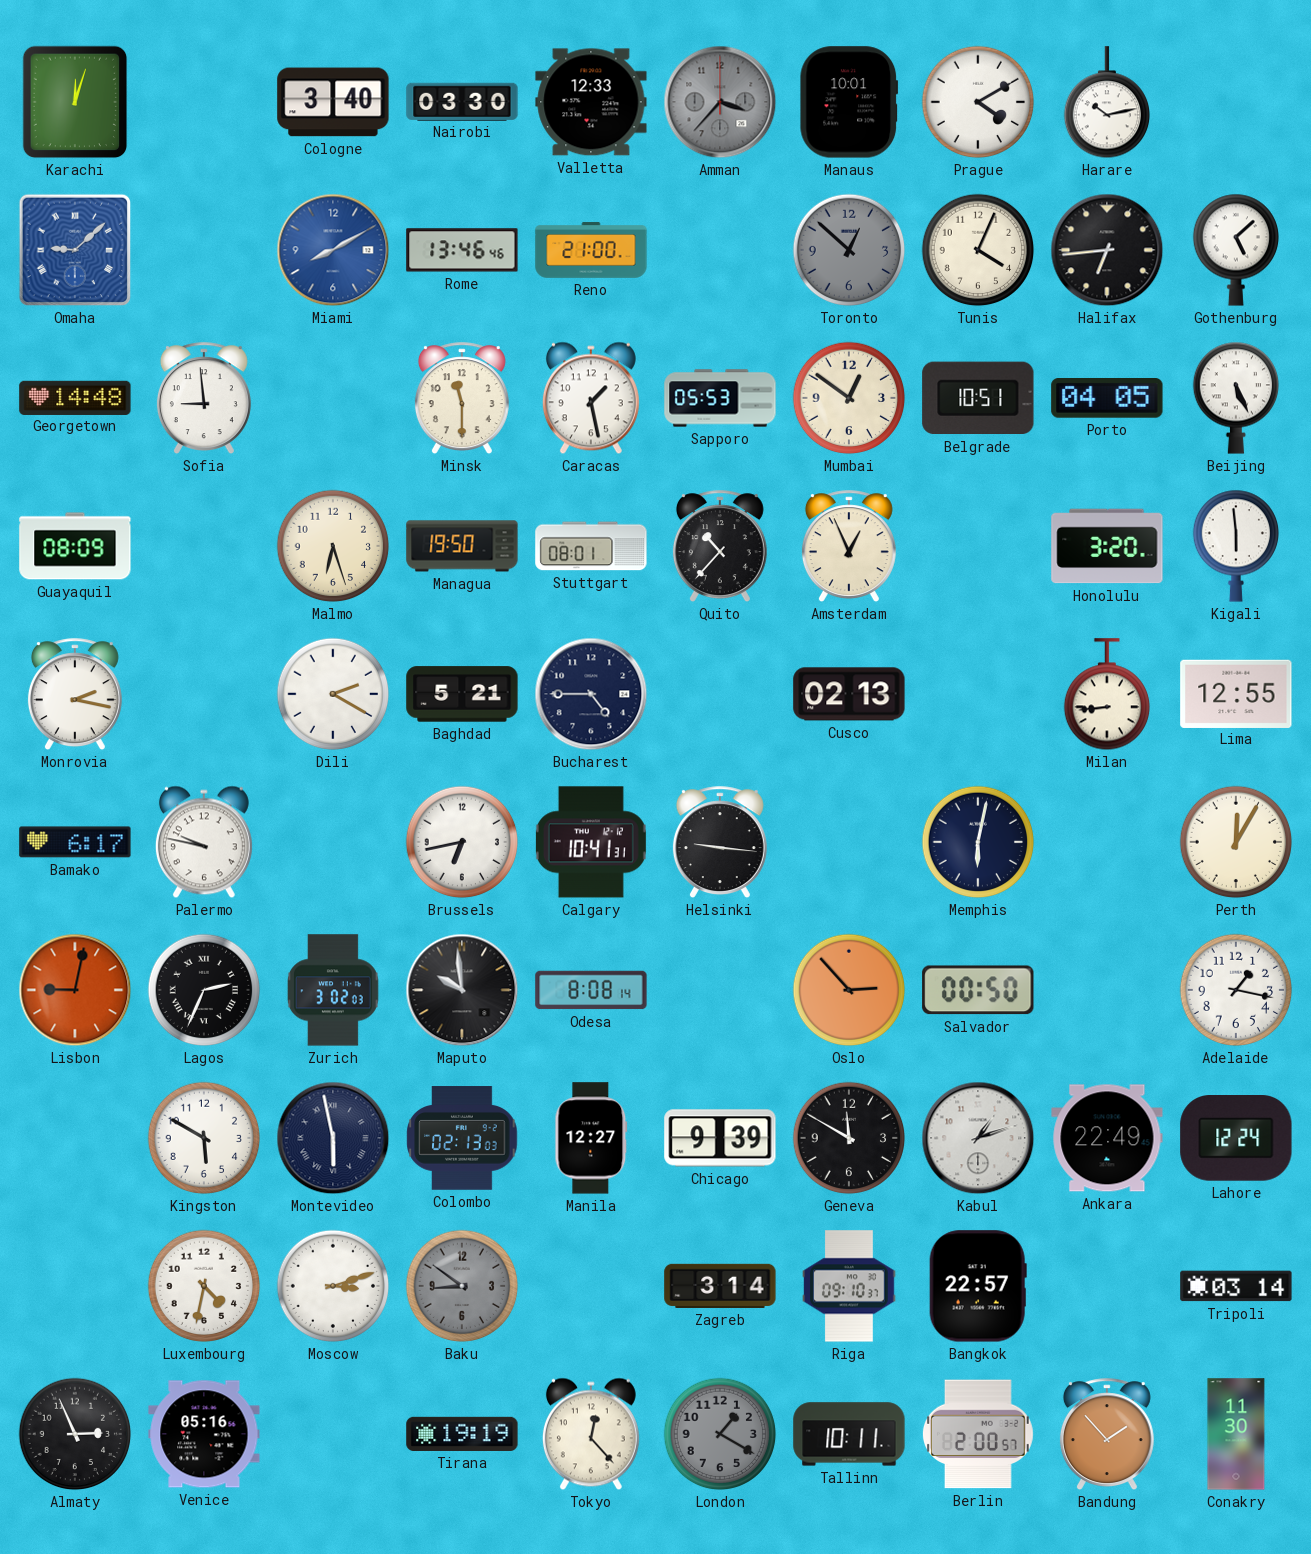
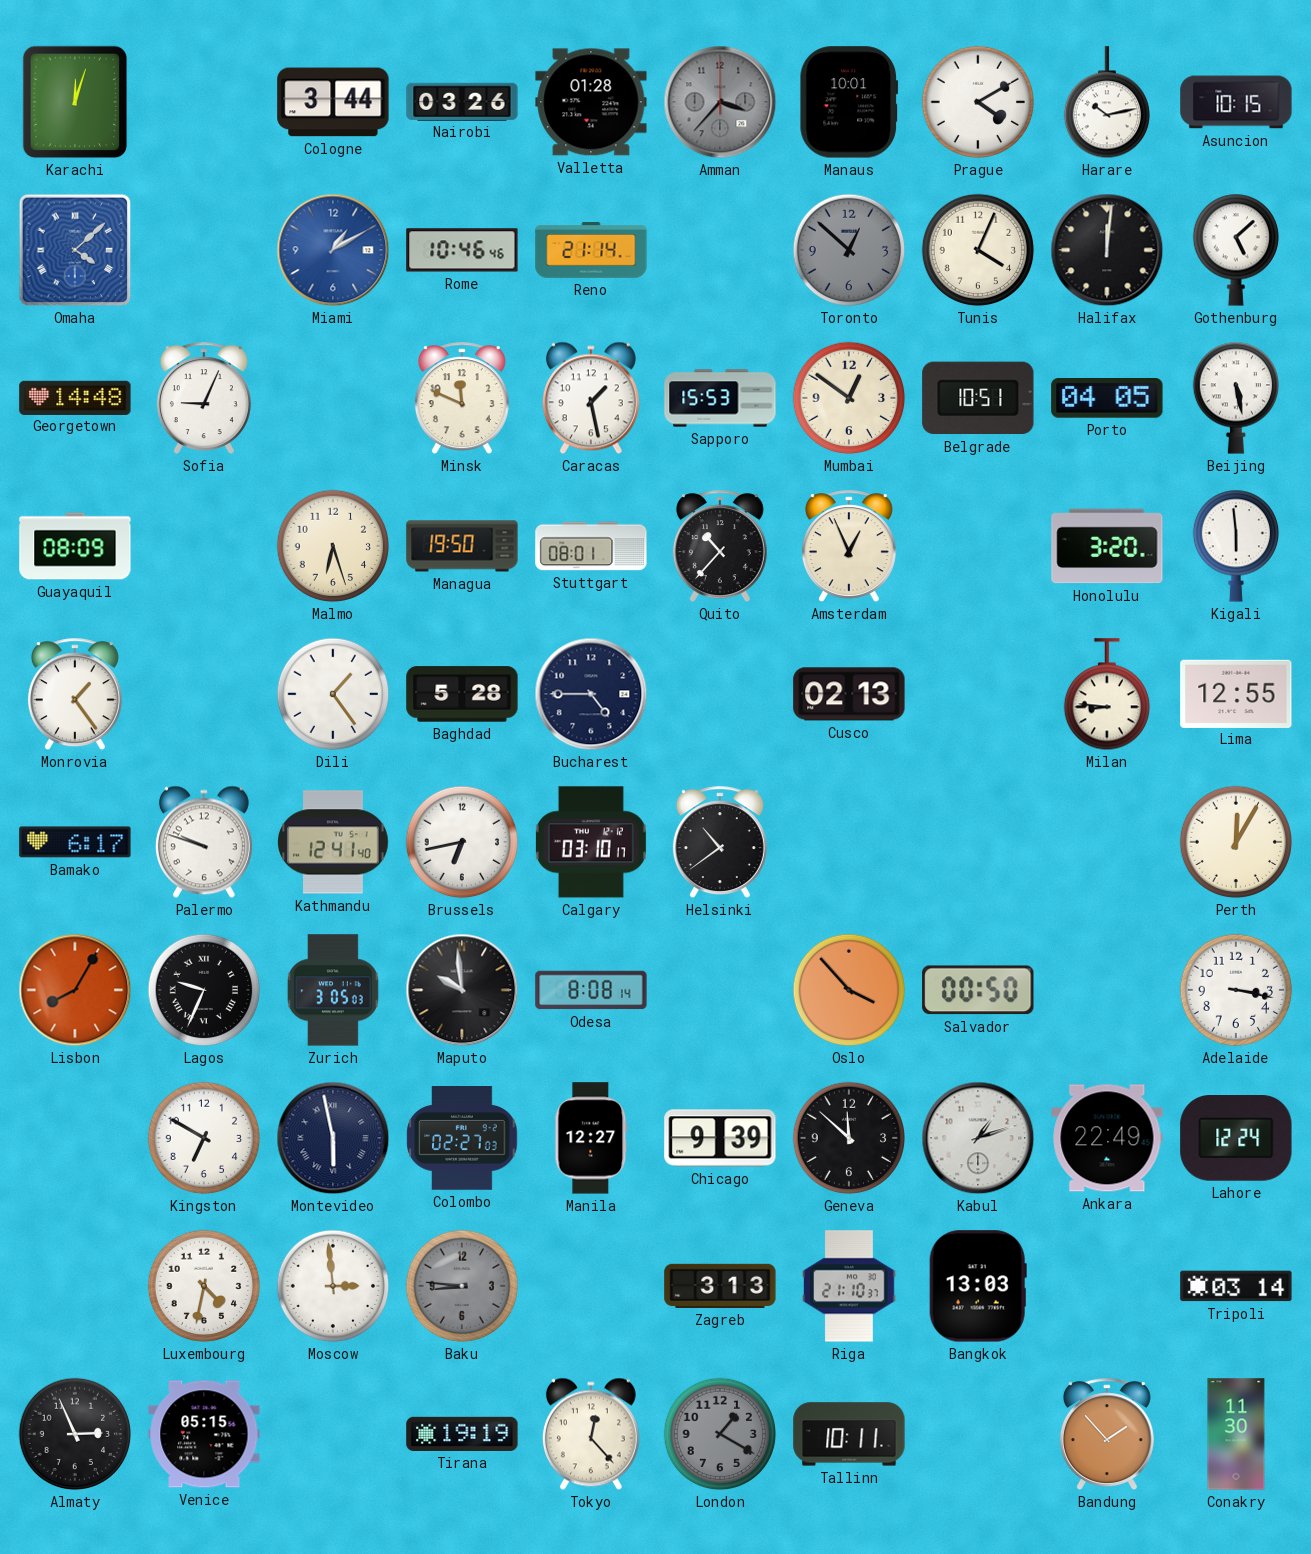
Cologne: 3:40 -> 3:44
Nairobi: 03:30 -> 03:26
Valletta: 12:33 -> 01:28
Asuncion: none -> 10:15
Omaha: 9:08 -> 4:08
Miami: 8:10 -> 1:10
Rome: 13:46 -> 10:46
Reno: 21:00 -> 21:14
Halifax: 6:44 -> 12:01
Sofia: 8:59 -> 9:04
Minsk: 11:30 -> 11:49
Sapporo: 05:53 -> 15:53
Beijing: 5:26 -> 5:28
Monrovia: 2:17 -> 1:24
Dili: 2:20 -> 1:24
Baghdad: 5:21 -> 5:28
Milan: 8:44 -> 8:46
Palermo: 9:47 -> 9:48
Kathmandu: none -> 12:41
Calgary: 10:41 -> 03:10
Helsinki: 9:16 -> 10:39
Memphis: 6:02 -> none
Lisbon: 9:02 -> 8:05
Lagos: 2:34 -> 9:34
Zurich: 3:02 -> 3:05
Oslo: 2:53 -> 3:53
Adelaide: 1:17 -> 3:17
Kingston: 5:50 -> 6:50
Colombo: 02:13 -> 02:27
Geneva: 11:50 -> 11:52
Moscow: 3:12 -> 2:59
Baku: 8:51 -> 8:46
Zagreb: 3:14 -> 3:13
Riga: 09:10 -> 21:10
Bangkok: 22:57 -> 13:03
Venice: 05:16 -> 05:15
Berlin: 2:00 -> none
